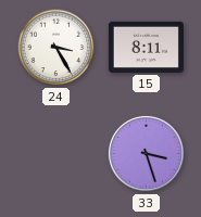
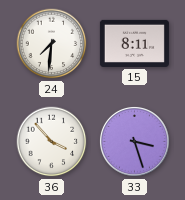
24: 3:25 -> 7:31
36: none -> 3:53
